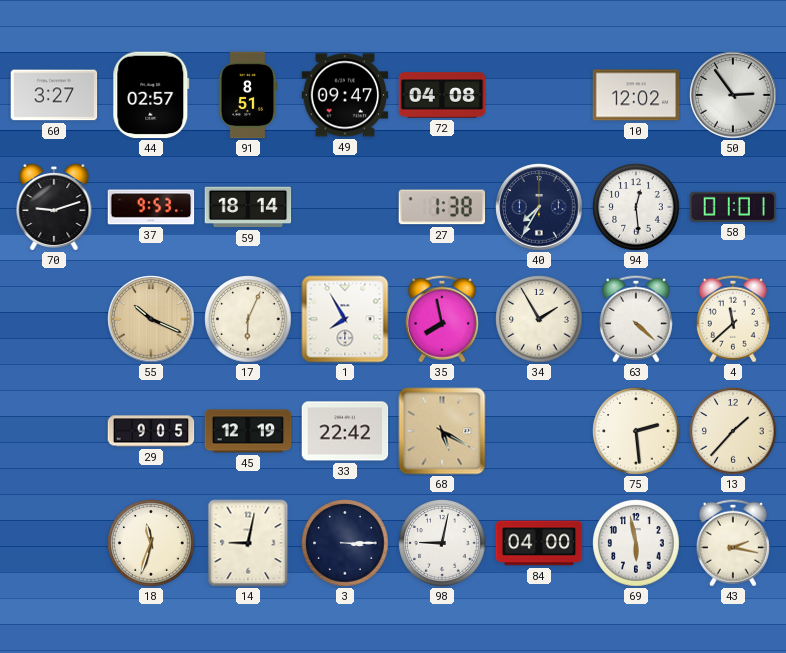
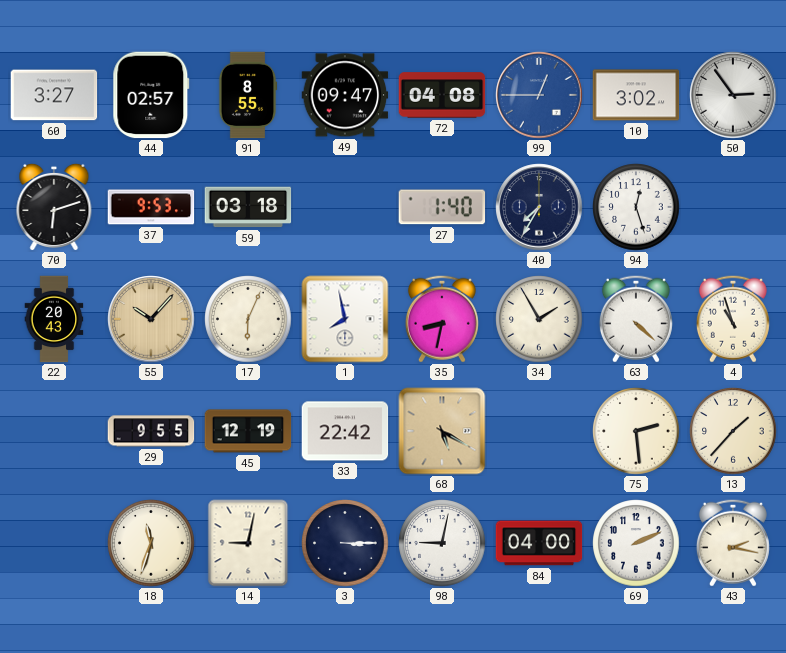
91: 8:51 -> 8:55
99: none -> 12:45
10: 12:02 -> 3:02
70: 9:12 -> 6:12
59: 18:14 -> 03:18
27: 1:38 -> 1:40
94: 12:29 -> 12:27
58: 01:01 -> none
22: none -> 20:43
55: 10:19 -> 10:07
1: 7:55 -> 7:58
35: 7:58 -> 8:32
4: 11:38 -> 10:57
29: 9:05 -> 9:55
69: 5:58 -> 2:11
